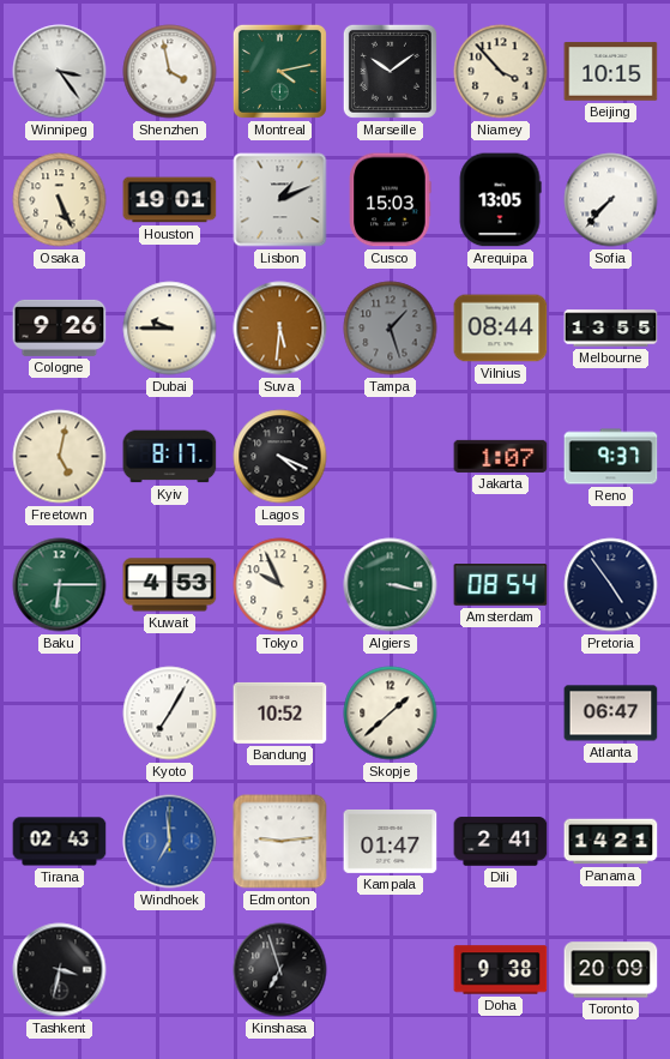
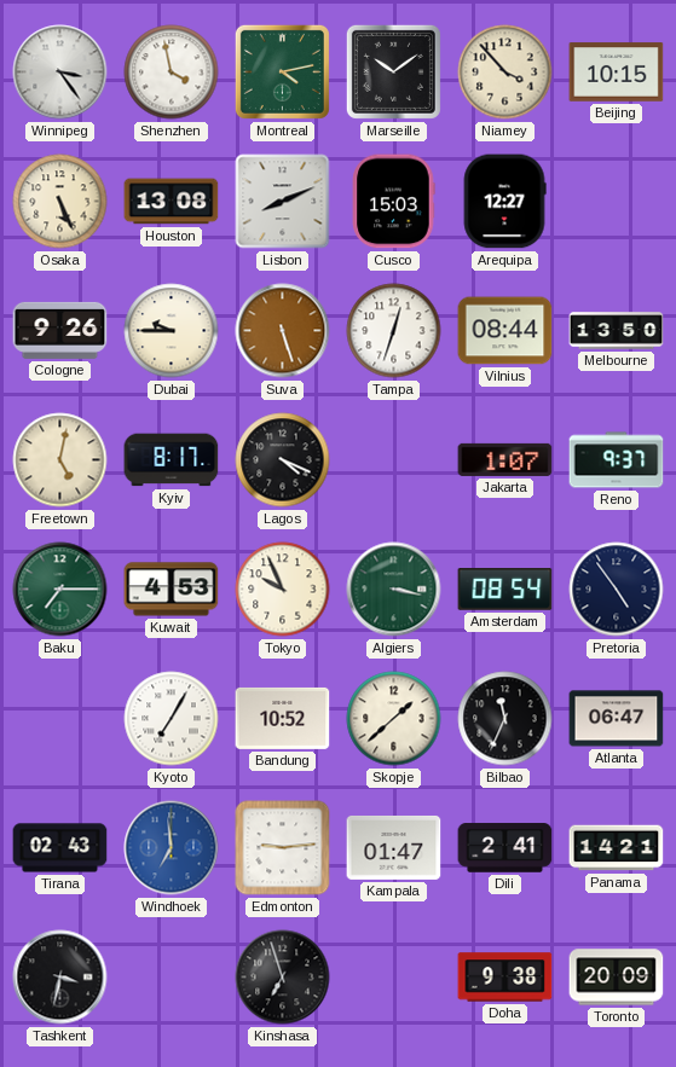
Houston: 19:01 -> 13:08
Lisbon: 1:11 -> 8:11
Arequipa: 13:05 -> 12:27
Sofia: 7:37 -> none
Suva: 5:31 -> 5:27
Tampa: 1:27 -> 12:33
Tampa dial: grey -> white
Melbourne: 13:55 -> 13:50
Baku: 6:15 -> 7:15
Bilbao: none -> 11:34
